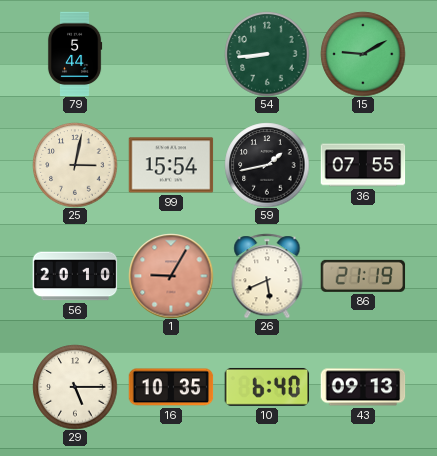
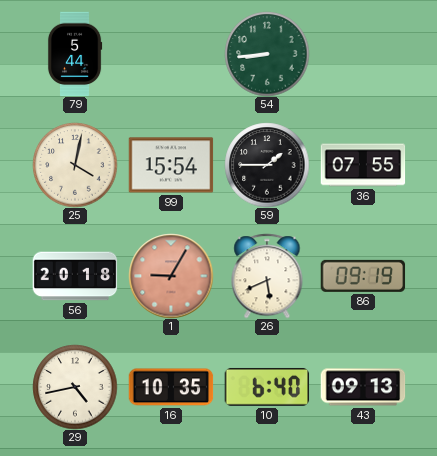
15: 9:10 -> none
25: 3:02 -> 4:02
59: 1:43 -> 1:45
56: 20:10 -> 20:18
86: 21:19 -> 09:19
29: 5:15 -> 4:43
